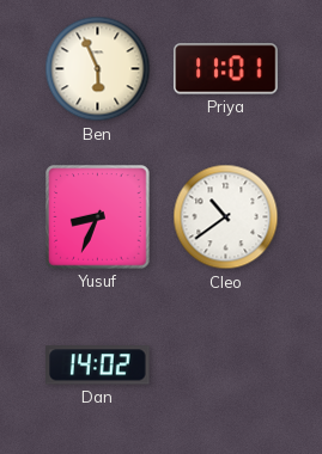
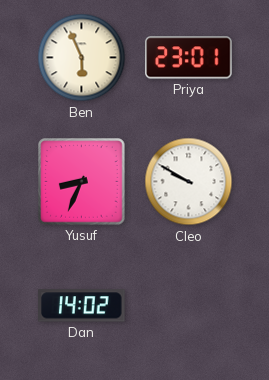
Priya: 11:01 -> 23:01
Cleo: 10:39 -> 9:50
